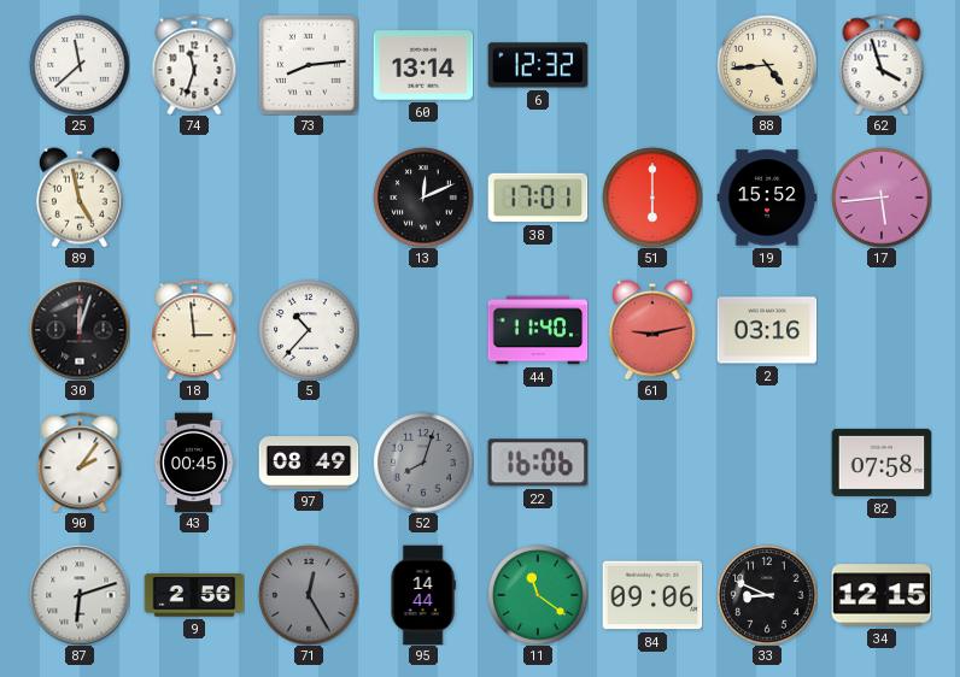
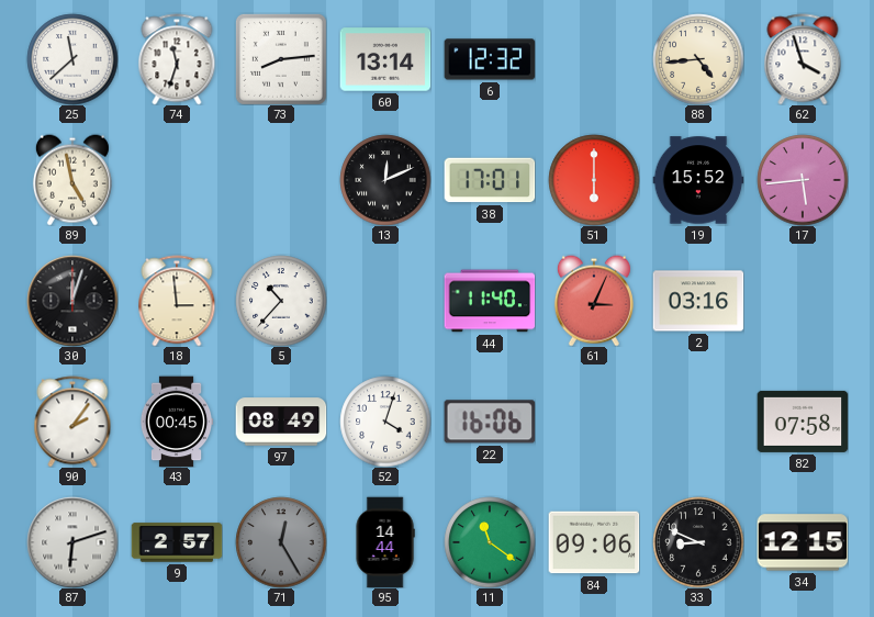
61: 9:13 -> 3:04
52: 8:03 -> 4:03
52 dial: grey -> white
9: 2:56 -> 2:57
